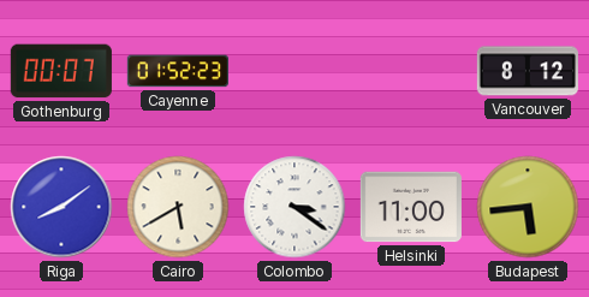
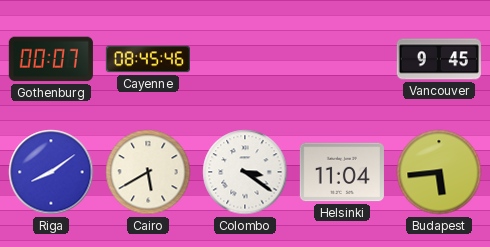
Cayenne: 01:52 -> 08:45
Vancouver: 8:12 -> 9:45
Helsinki: 11:00 -> 11:04
